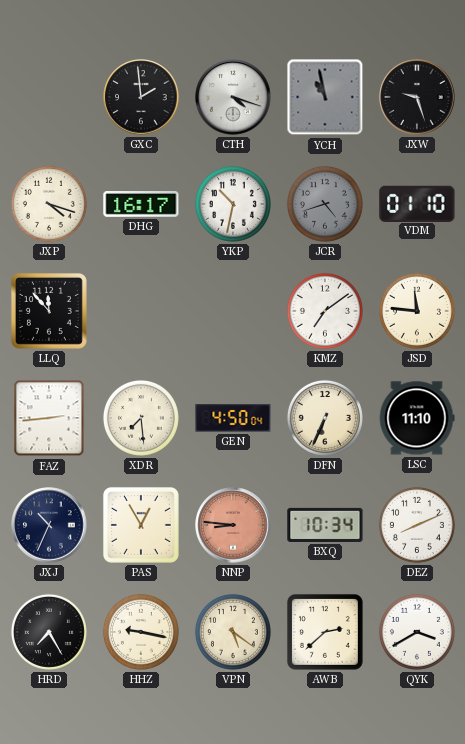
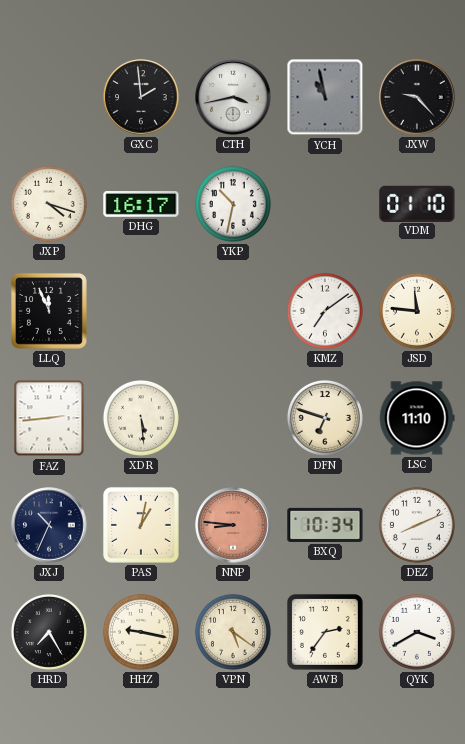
CTH: 4:18 -> 3:43
JXW: 9:27 -> 9:23
JCR: 4:42 -> none
LLQ: 11:53 -> 11:56
XDR: 7:29 -> 5:29
GEN: 4:50 -> none
DFN: 6:34 -> 6:48
PAS: 12:55 -> 1:02
AWB: 2:38 -> 2:36
